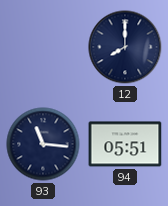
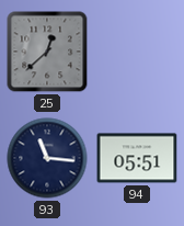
25: none -> 12:38
12: 8:00 -> none
